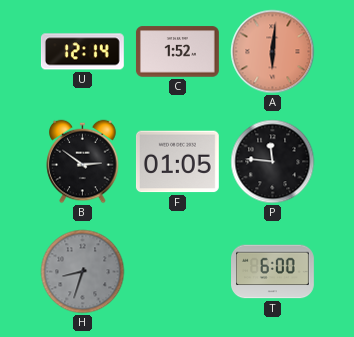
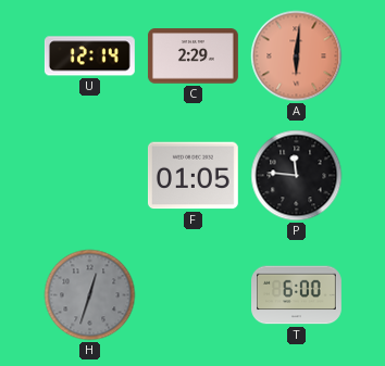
C: 1:52 -> 2:29
B: 2:51 -> none
H: 8:33 -> 12:33
